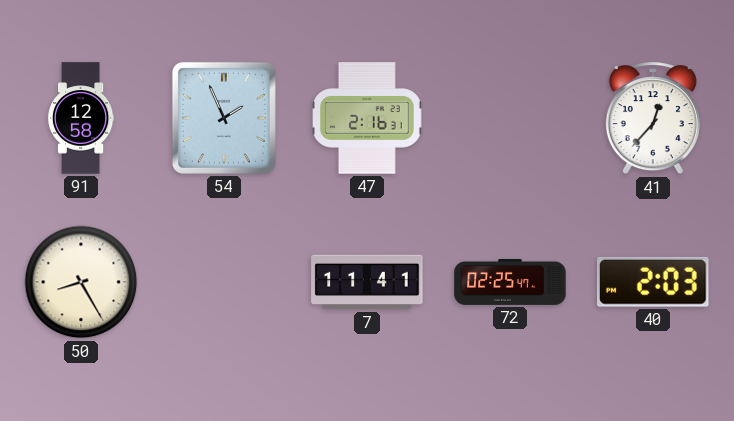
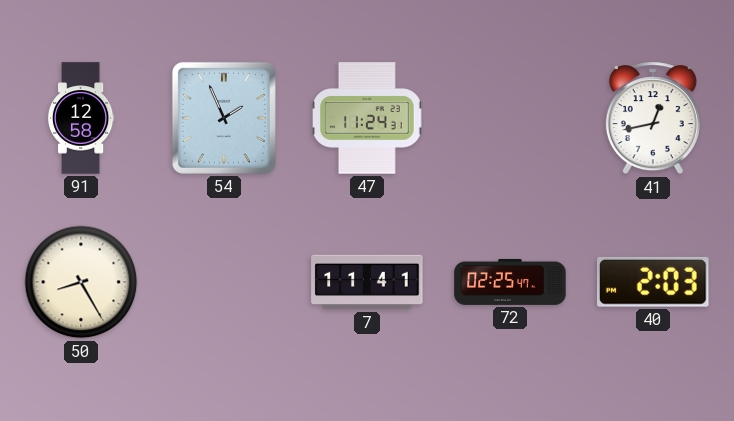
47: 2:16 -> 11:24
41: 12:37 -> 12:43
